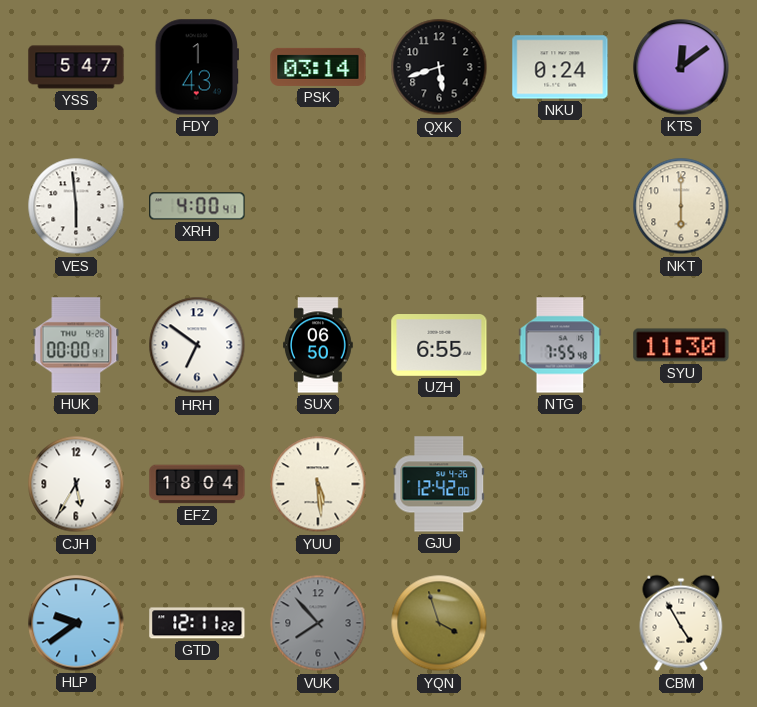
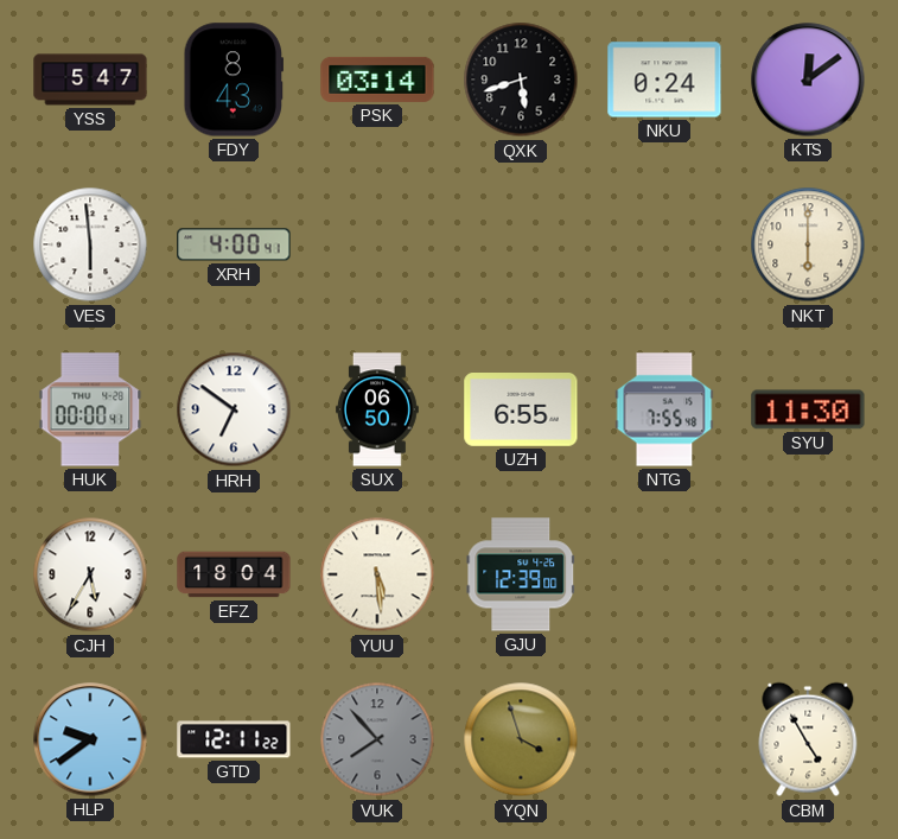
FDY: 1:43 -> 8:43
GJU: 12:42 -> 12:39
